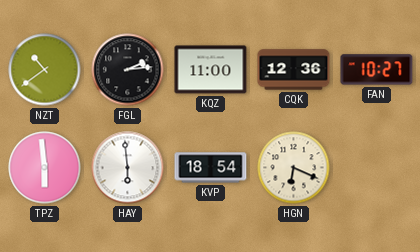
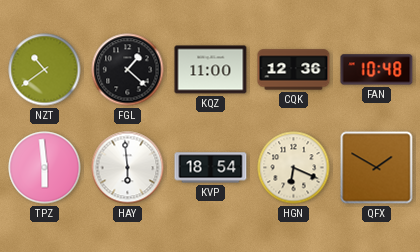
FGL: 2:14 -> 1:22
FAN: 10:27 -> 10:48
QFX: none -> 1:50
